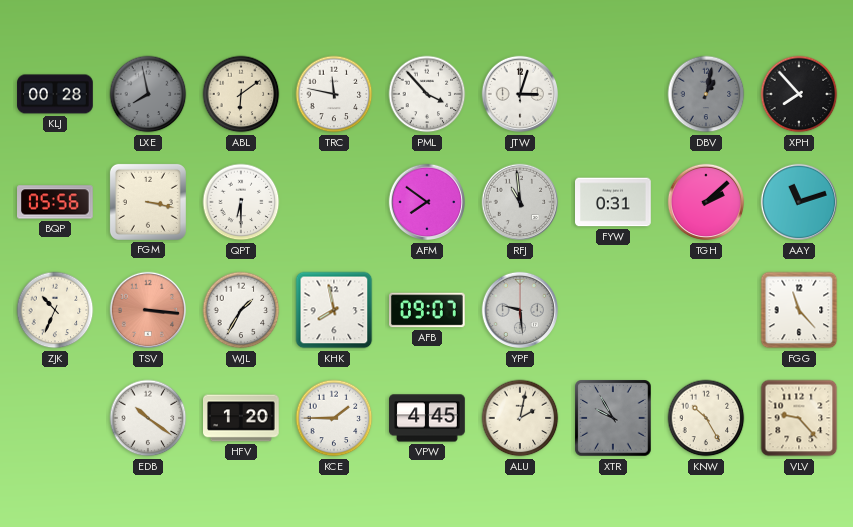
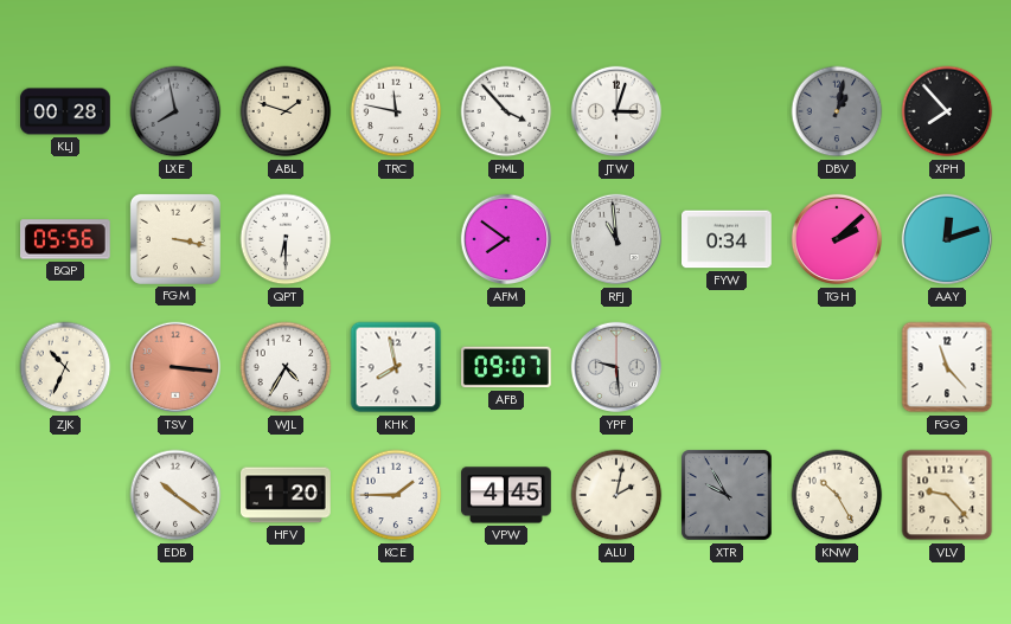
ABL: 6:09 -> 1:48
FYW: 0:31 -> 0:34
AAY: 11:12 -> 12:12
WJL: 1:35 -> 4:35
